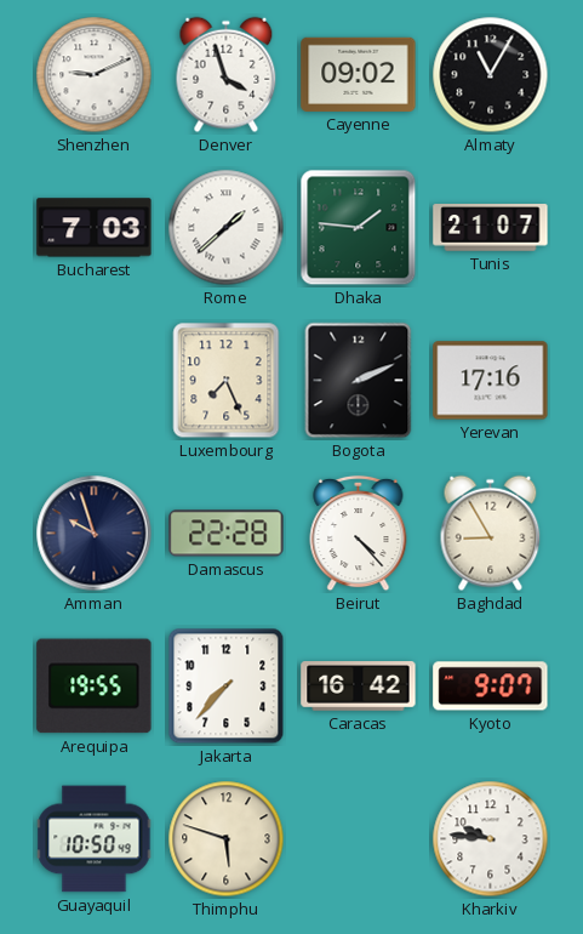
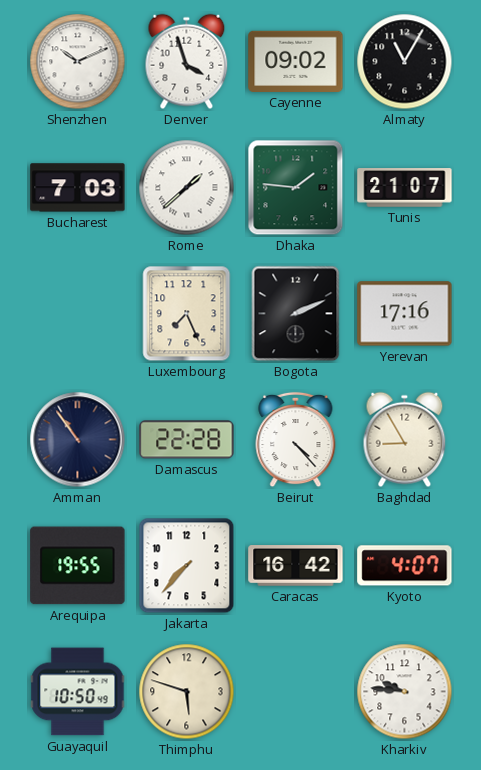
Shenzhen: 9:11 -> 10:11
Amman: 9:57 -> 10:54
Kyoto: 9:07 -> 4:07
